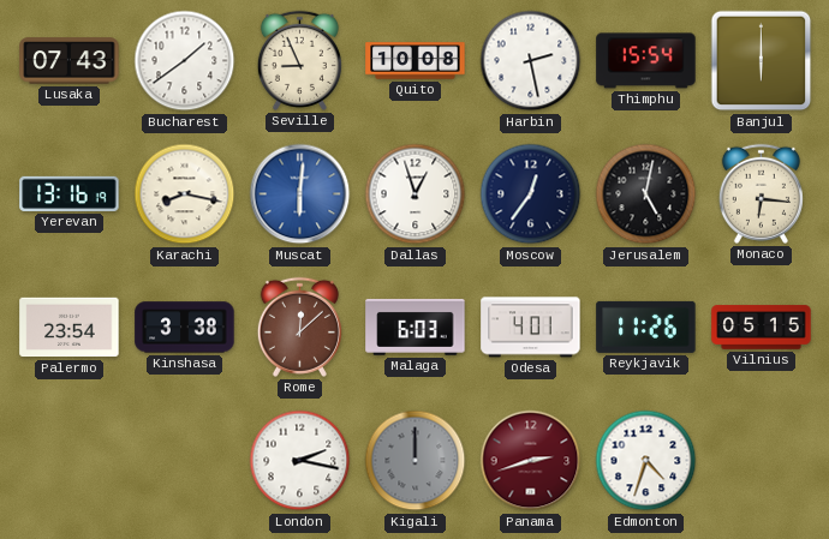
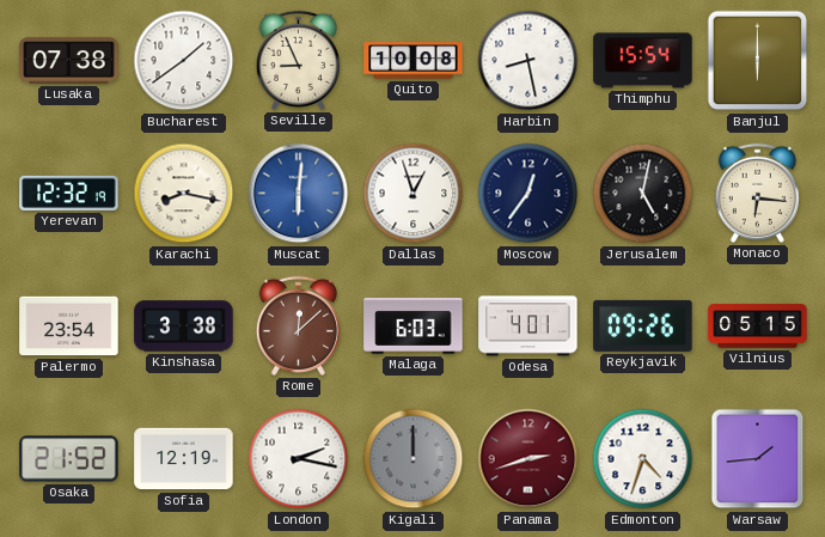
Lusaka: 07:43 -> 07:38
Harbin: 2:28 -> 8:28
Yerevan: 13:16 -> 12:32
Reykjavik: 11:26 -> 09:26
Osaka: none -> 21:52
Sofia: none -> 12:19
Warsaw: none -> 1:44
